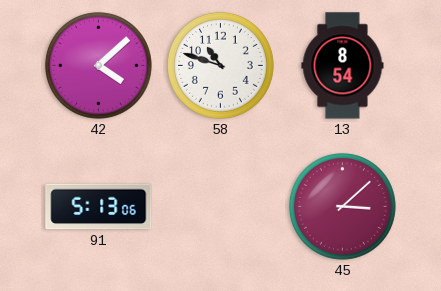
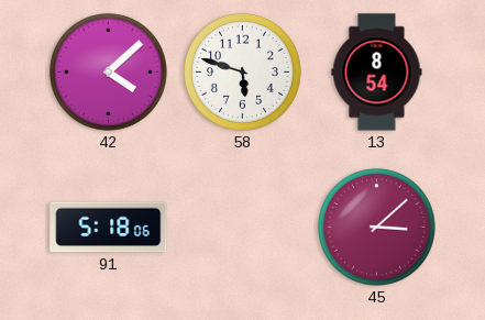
58: 10:48 -> 5:48
91: 5:13 -> 5:18
